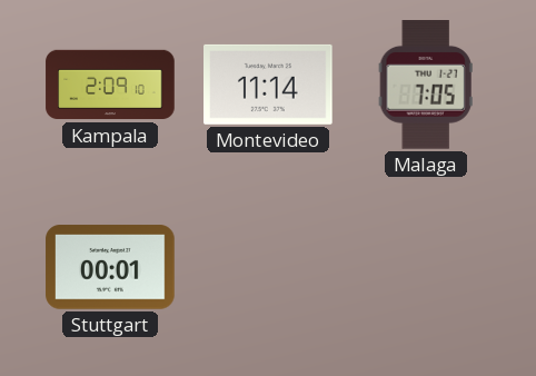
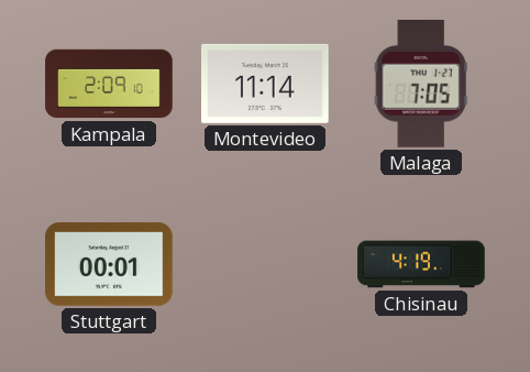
Chisinau: none -> 4:19
